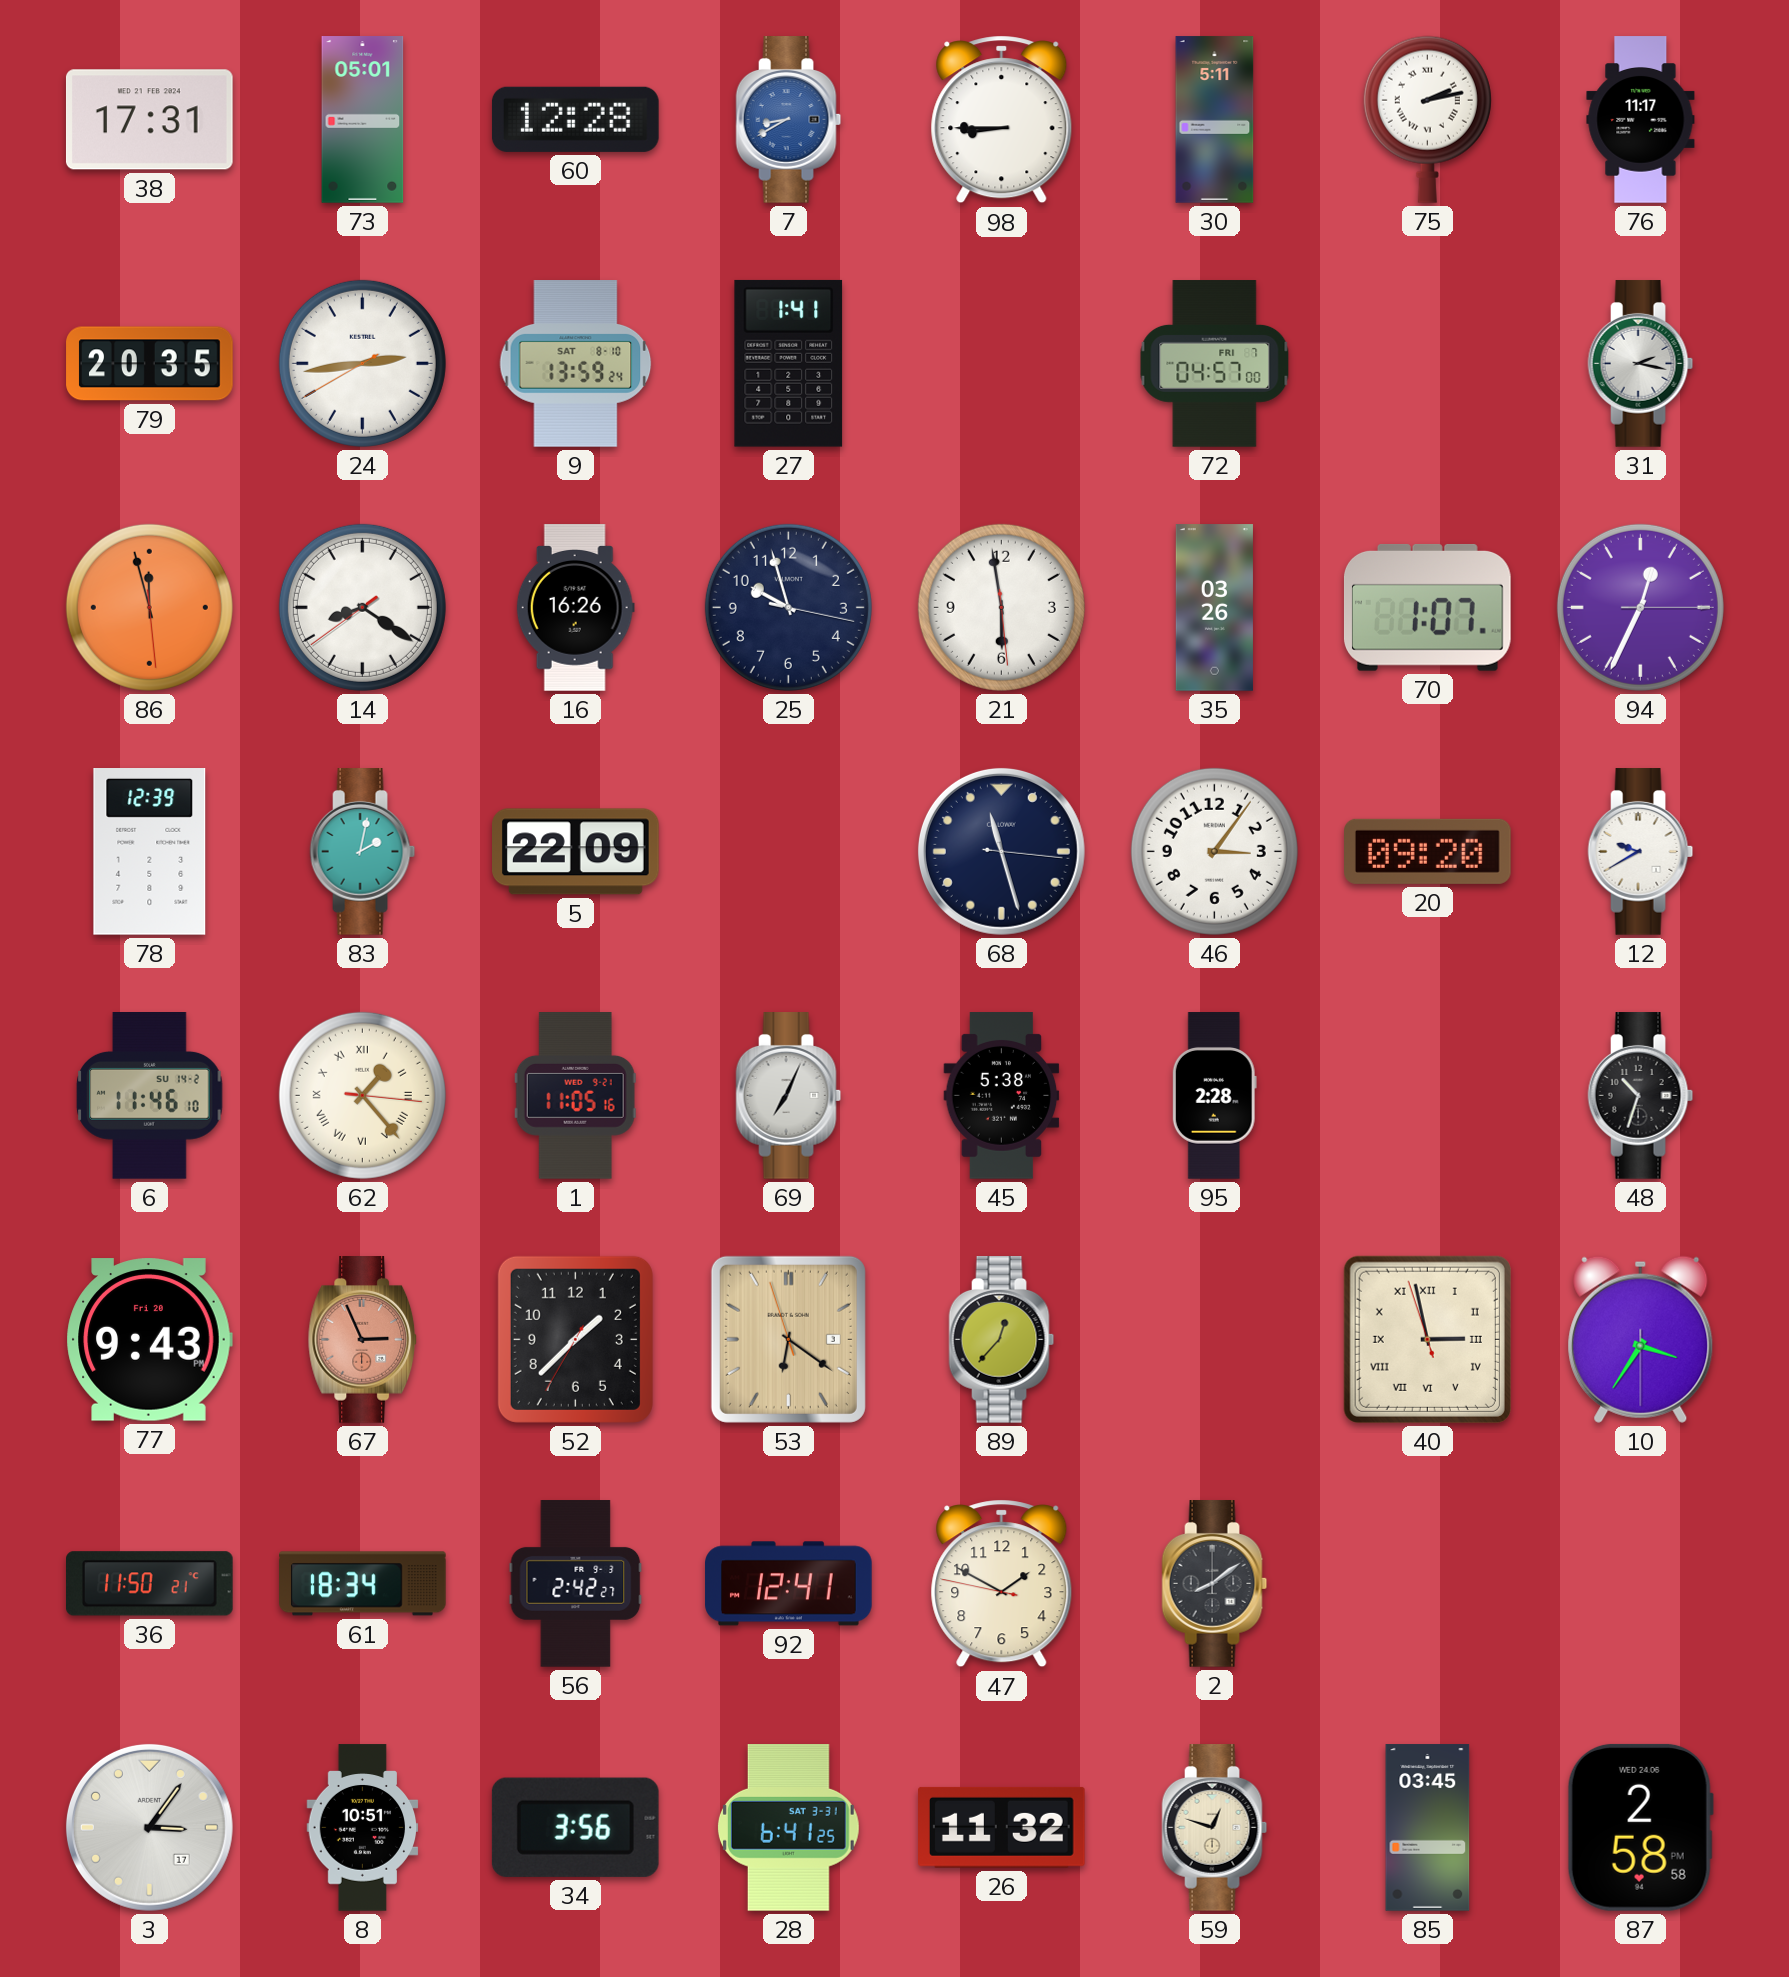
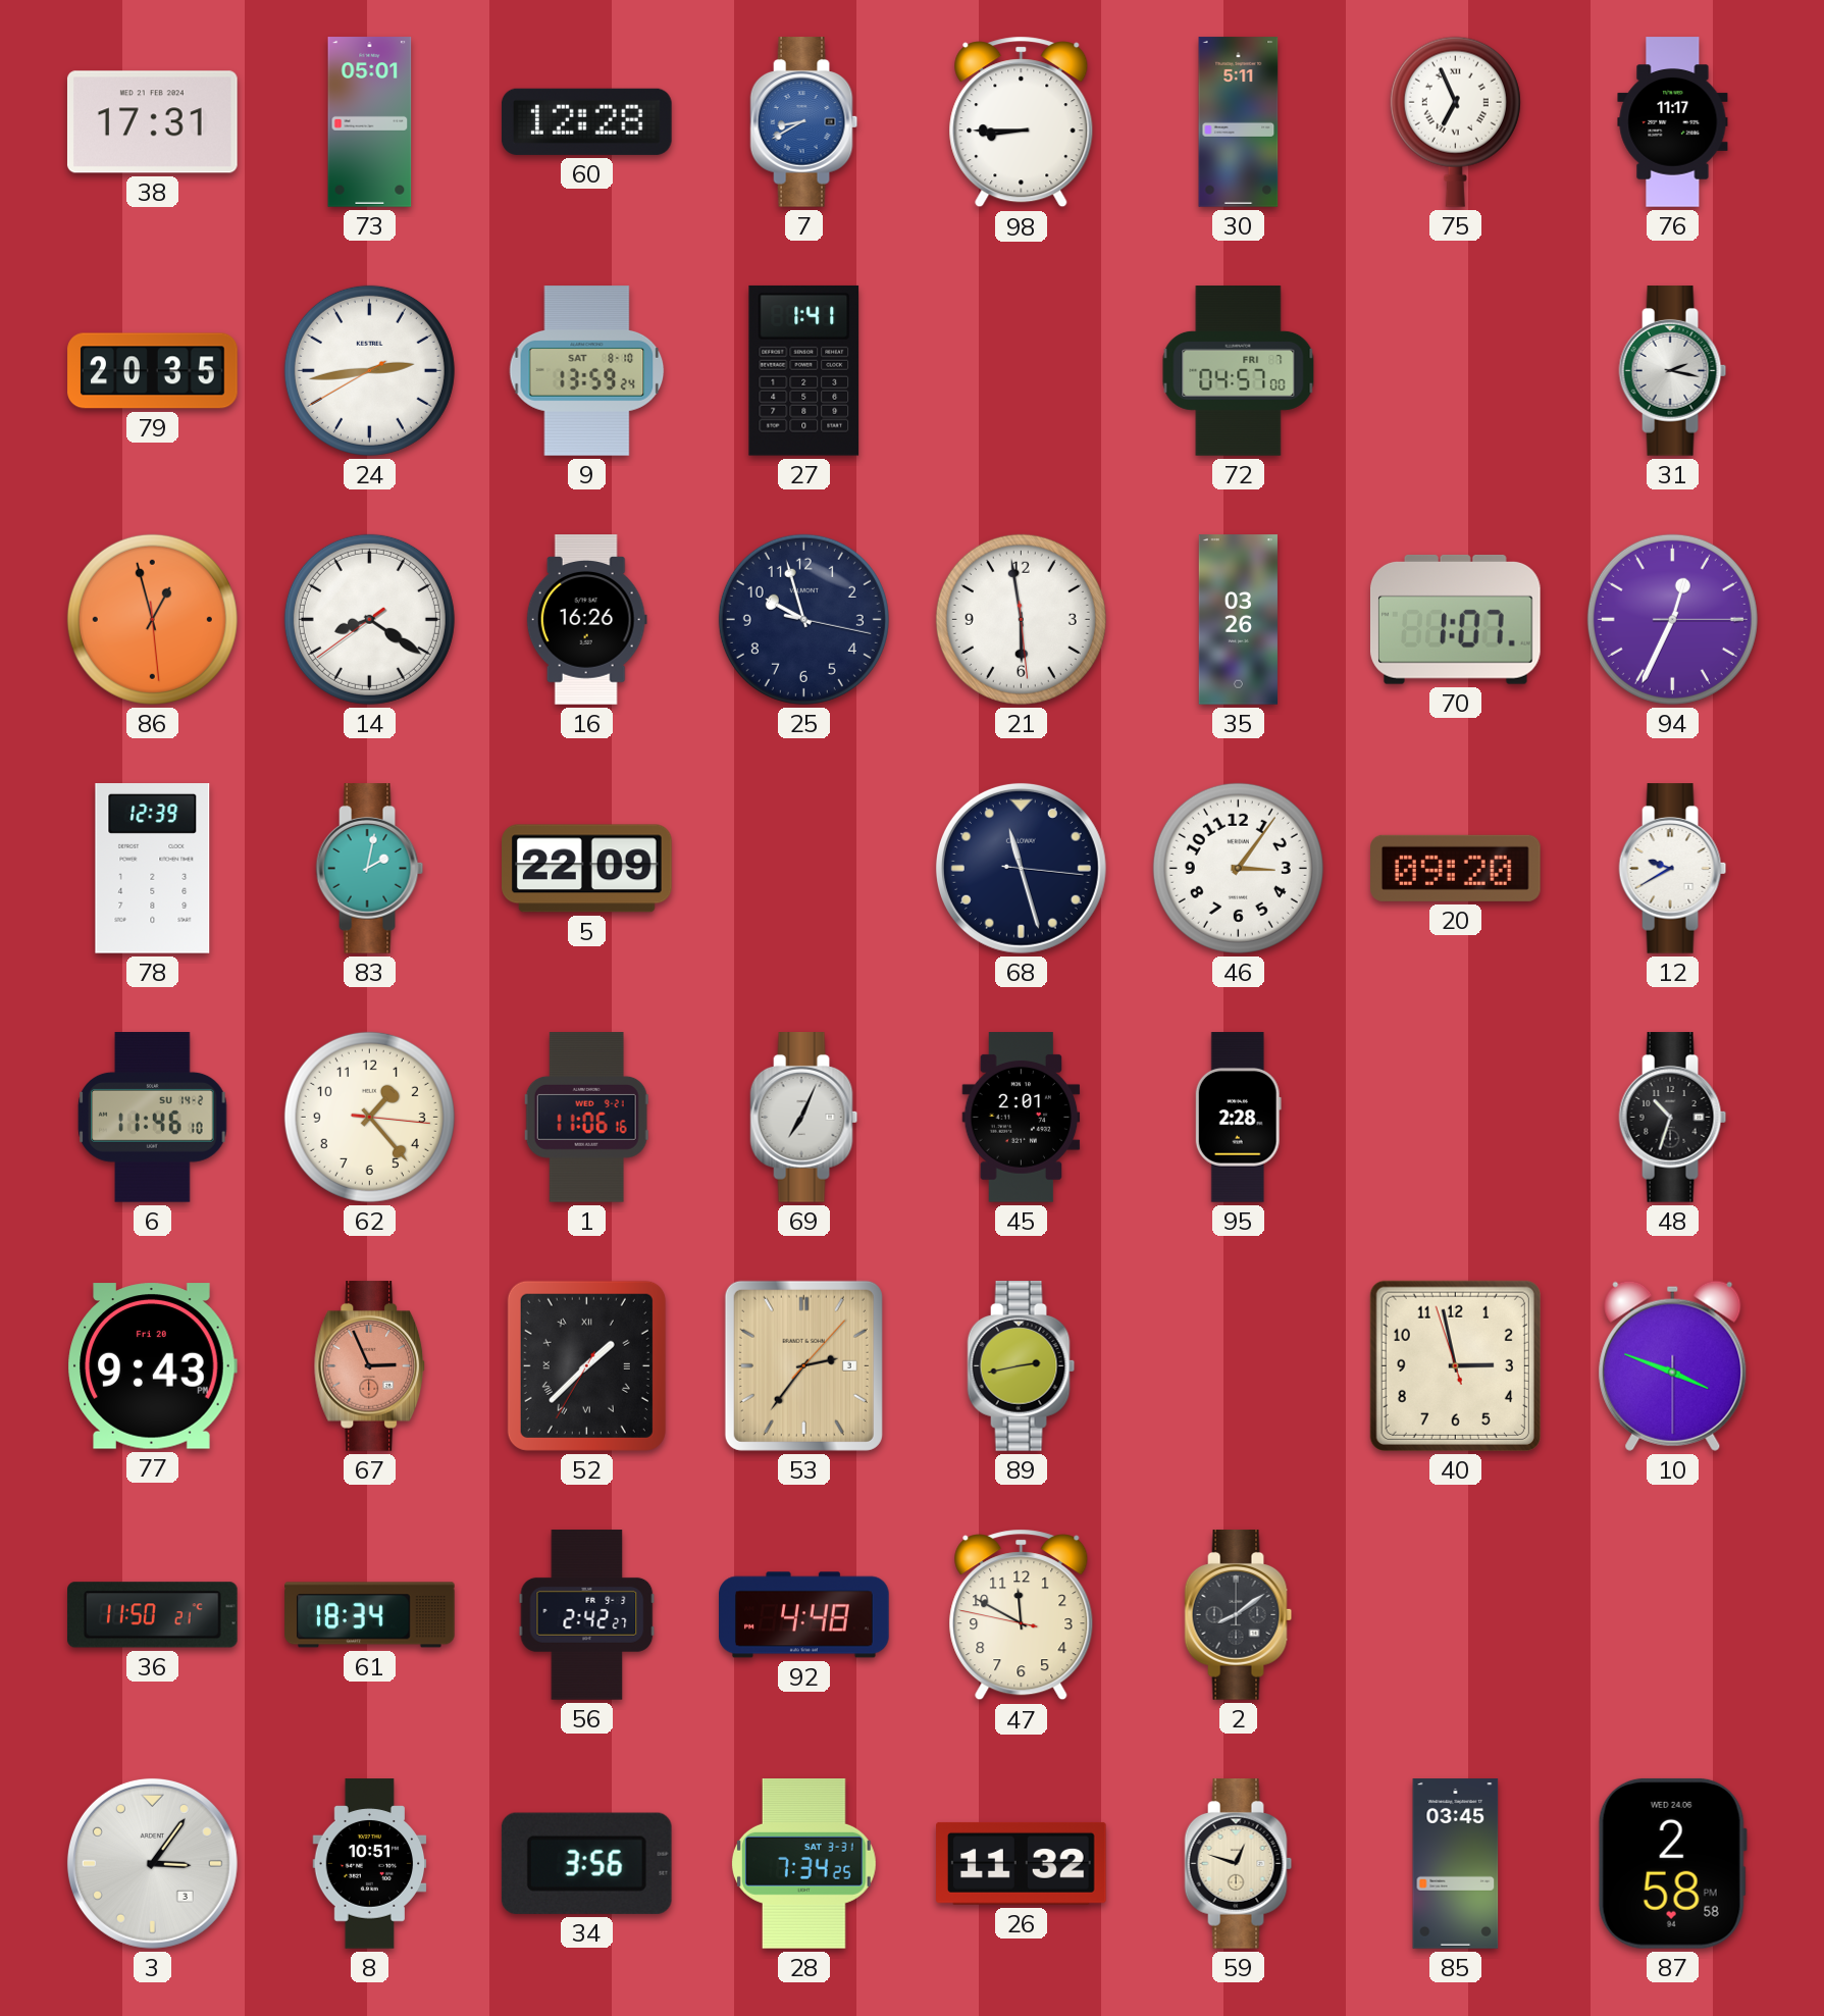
75: 2:13 -> 6:56
86: 11:57 -> 12:57
62 numerals: Roman -> Arabic
1: 11:05 -> 11:06
45: 5:38 -> 2:01
52 numerals: Arabic -> Roman
53: 6:20 -> 2:36
89: 12:37 -> 2:43
40 numerals: Roman -> Arabic
10: 3:35 -> 3:48
92: 12:41 -> 4:48
47: 1:49 -> 11:49
3 date: 17 -> 3
28: 6:41 -> 7:34
